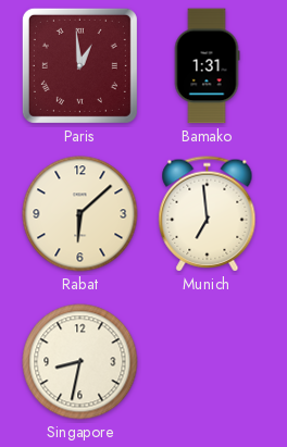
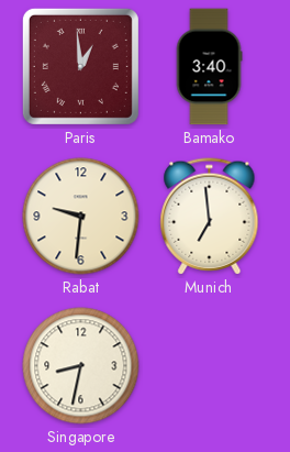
Bamako: 1:31 -> 3:40
Rabat: 6:08 -> 9:31
